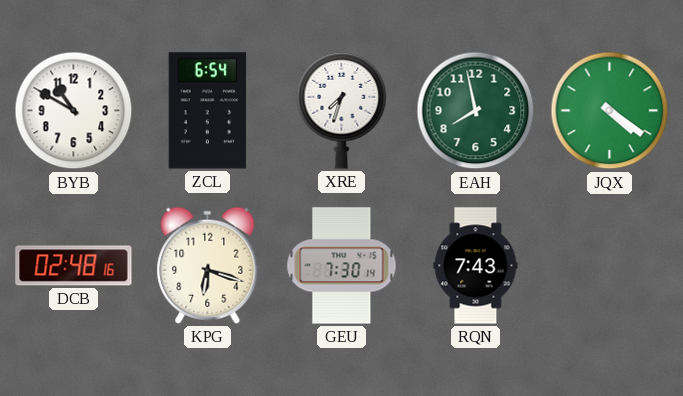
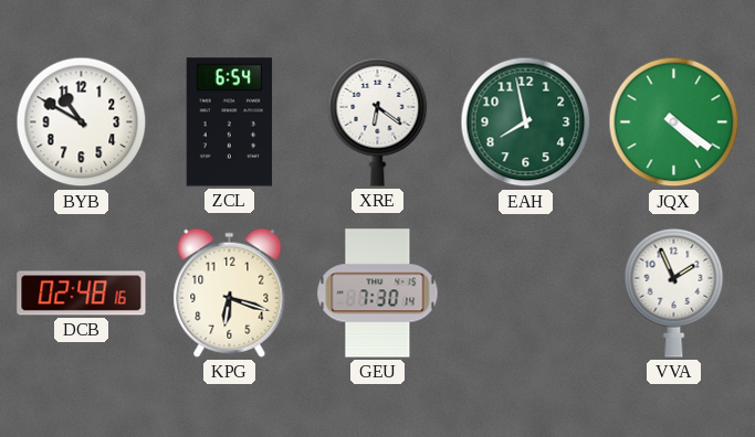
XRE: 7:33 -> 6:21
RQN: 7:43 -> none
VVA: none -> 1:56
